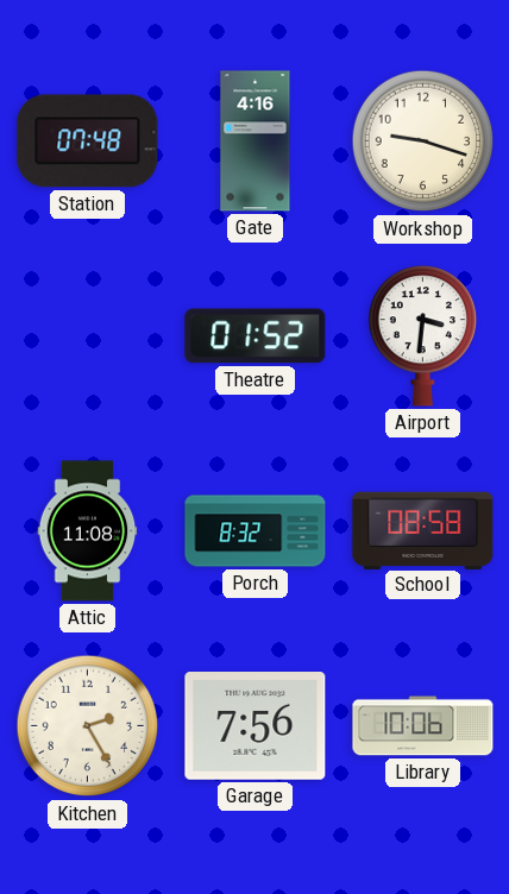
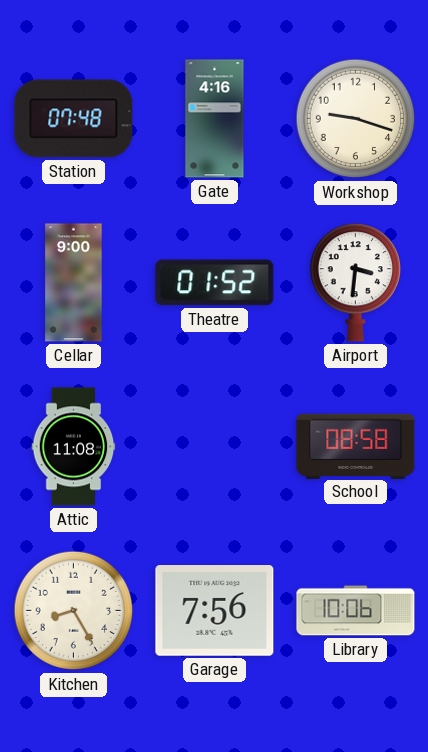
Cellar: none -> 9:00
Porch: 8:32 -> none
Kitchen: 2:25 -> 8:25
